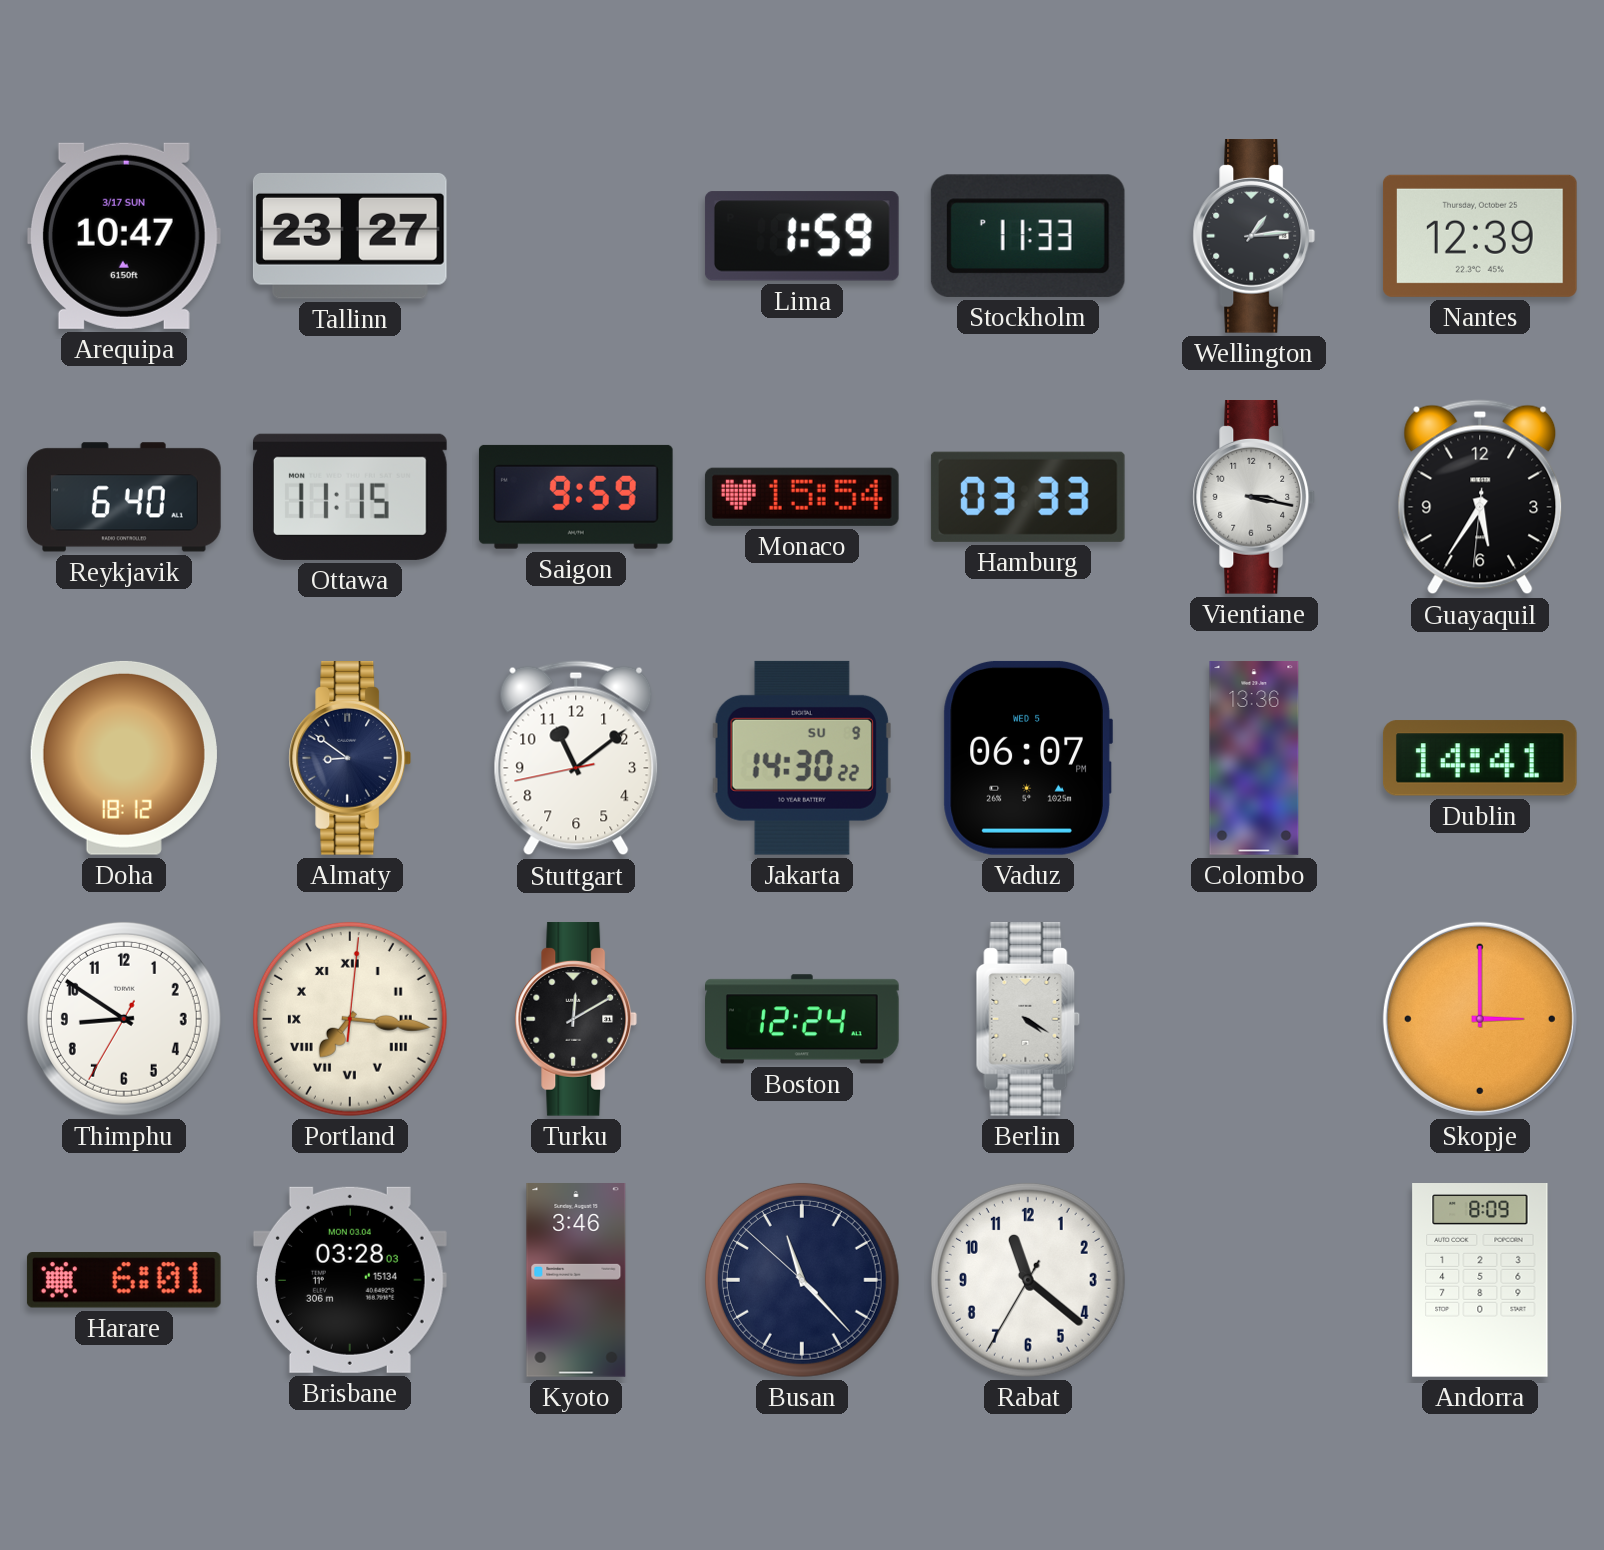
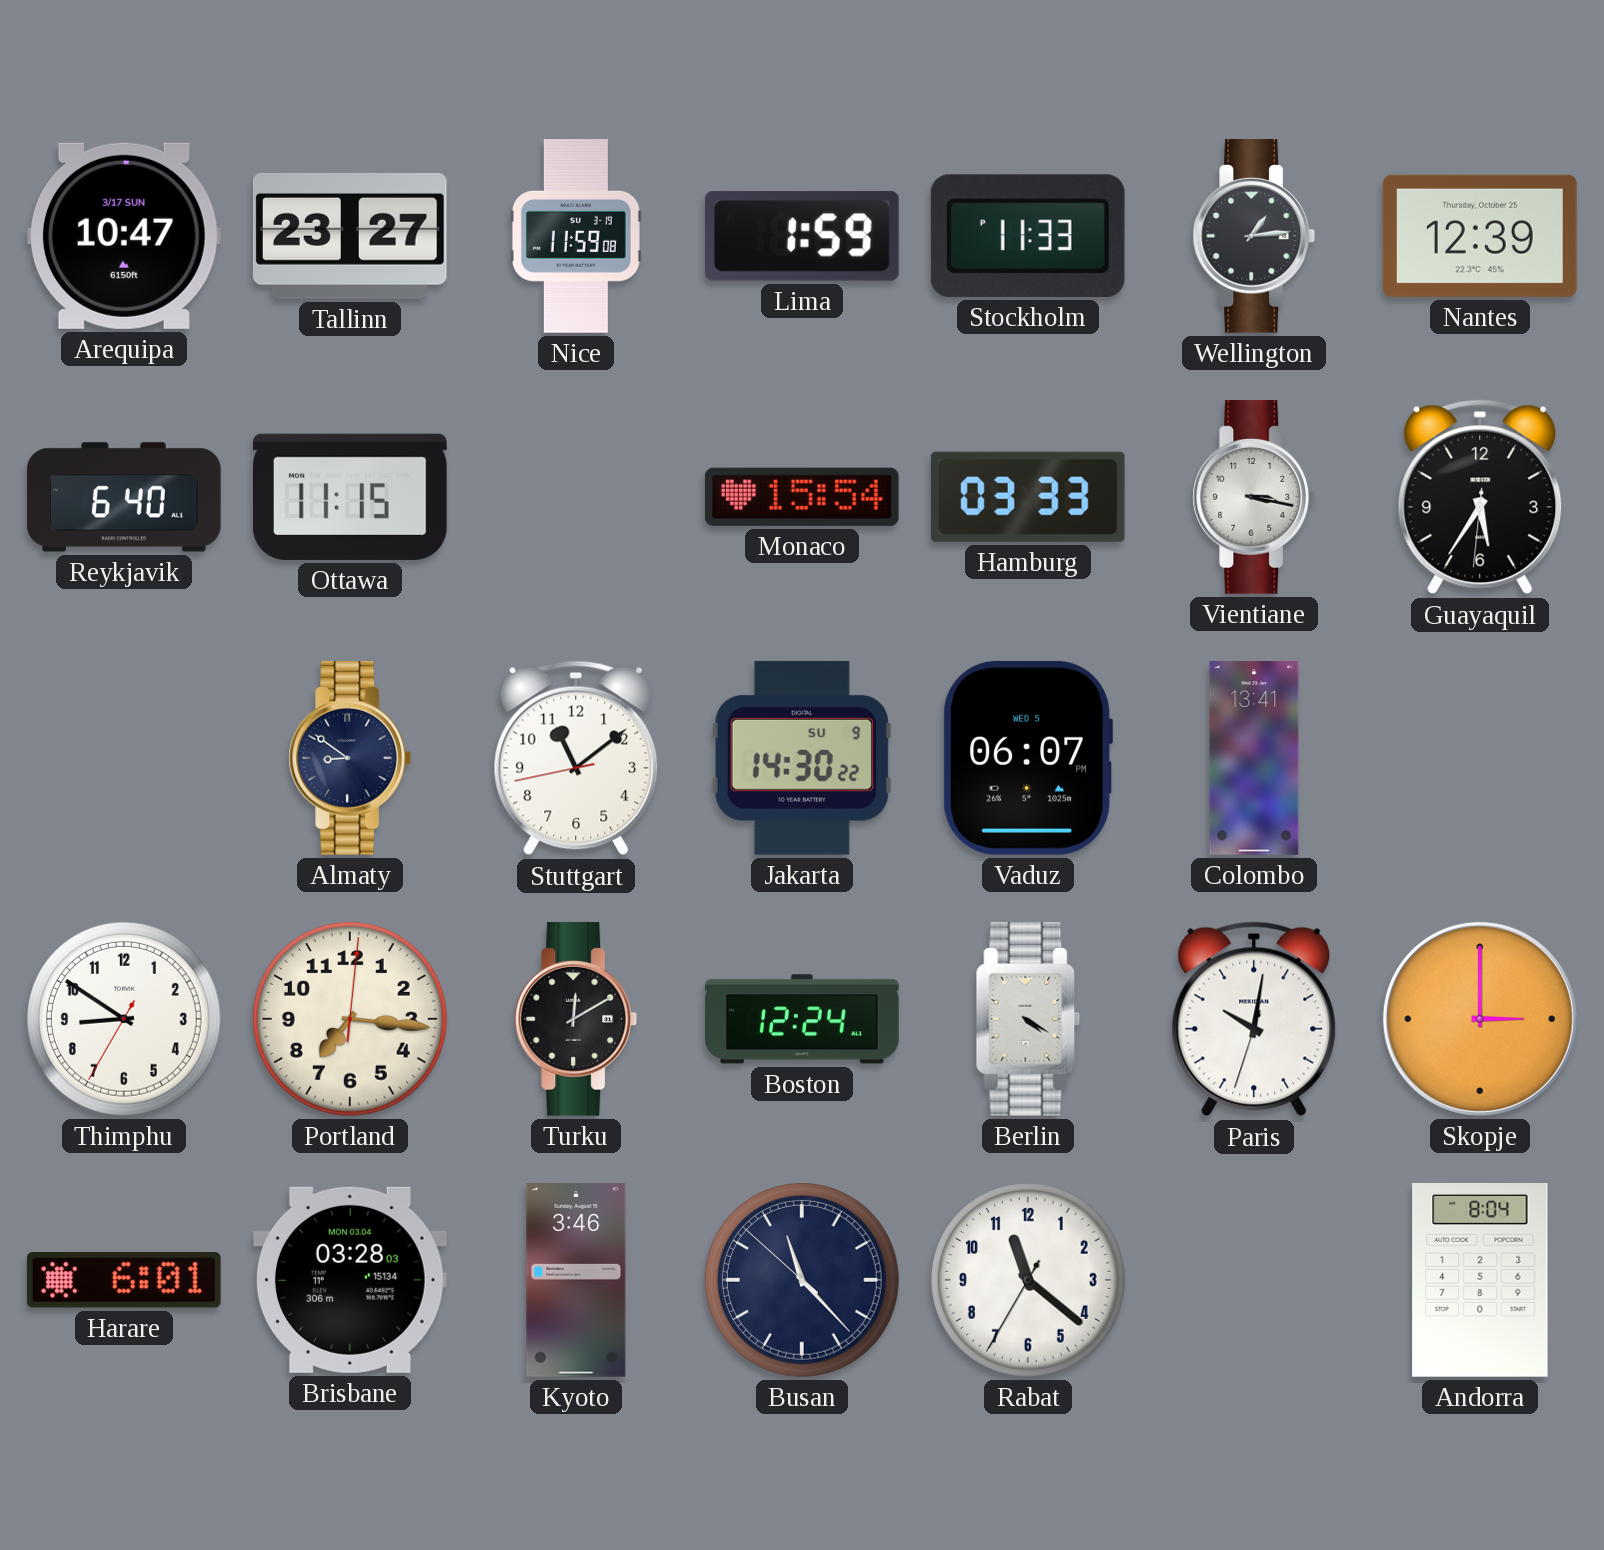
Nice: none -> 11:59
Saigon: 9:59 -> none
Doha: 18:12 -> none
Colombo: 13:36 -> 13:41
Dublin: 14:41 -> none
Portland numerals: Roman -> Arabic
Paris: none -> 10:01
Andorra: 8:09 -> 8:04
